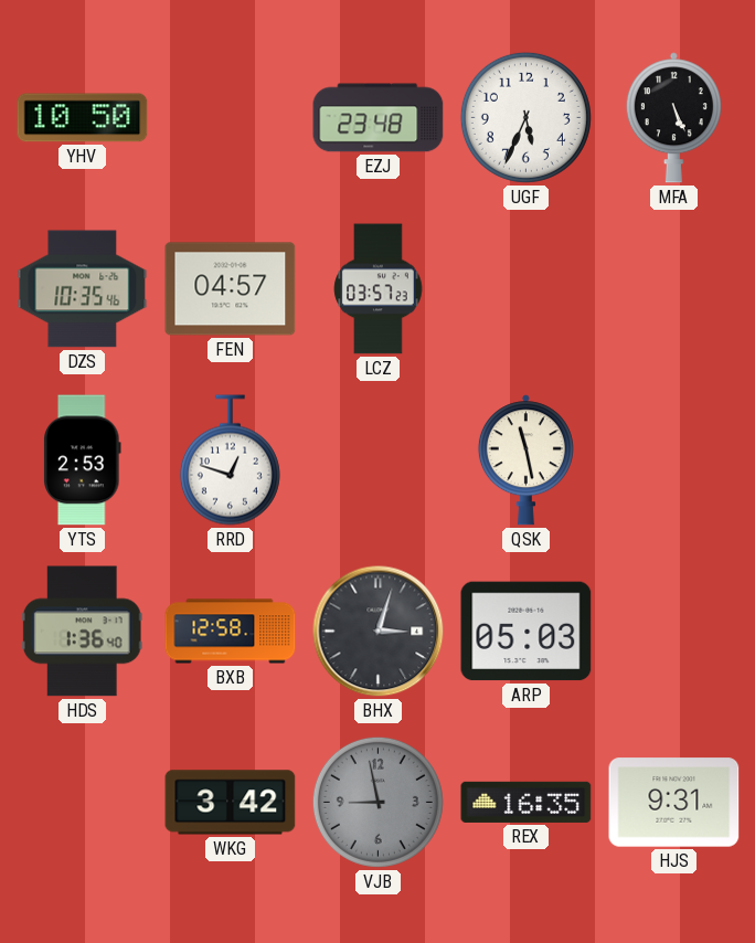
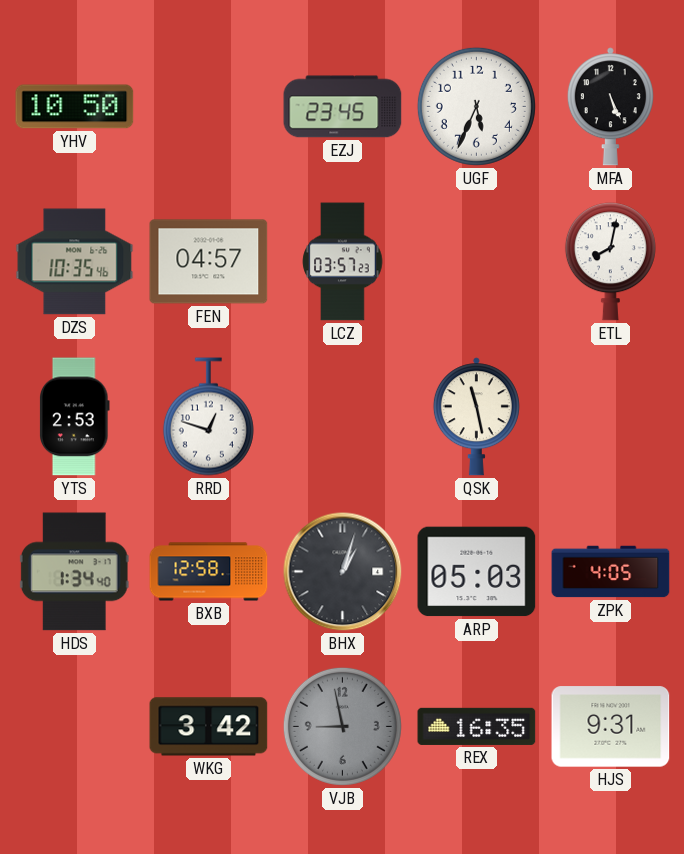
EZJ: 23:48 -> 23:45
ETL: none -> 8:02
HDS: 1:36 -> 1:34
BHX: 3:03 -> 1:03
ZPK: none -> 4:05
